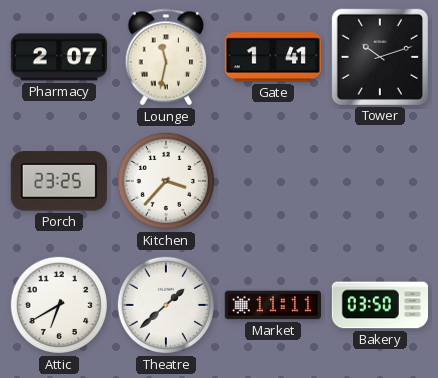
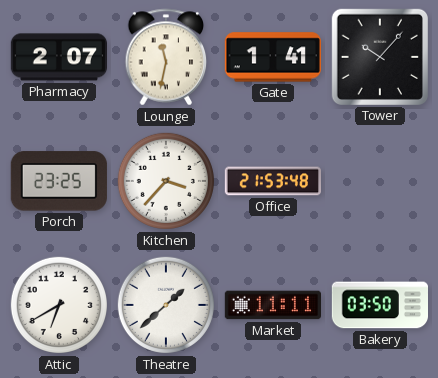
Tower: 10:12 -> 10:07
Office: none -> 21:53
